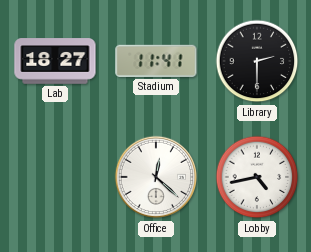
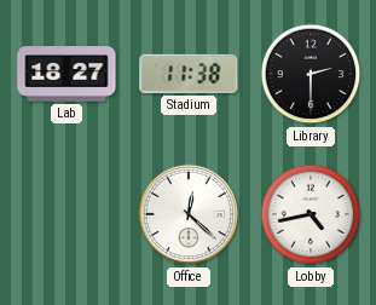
Stadium: 11:41 -> 11:38
